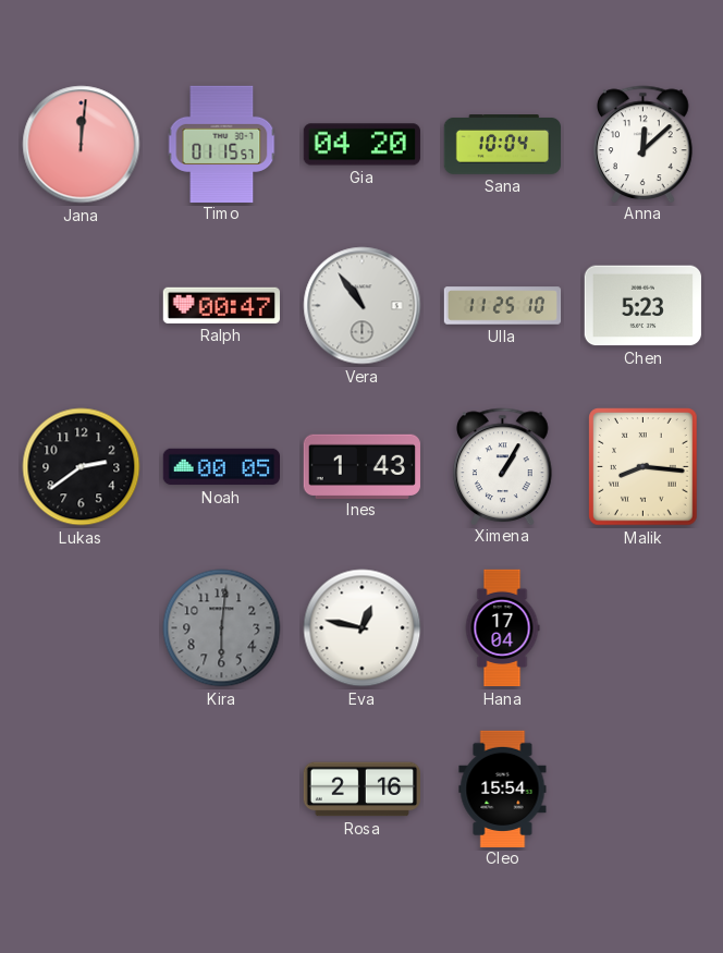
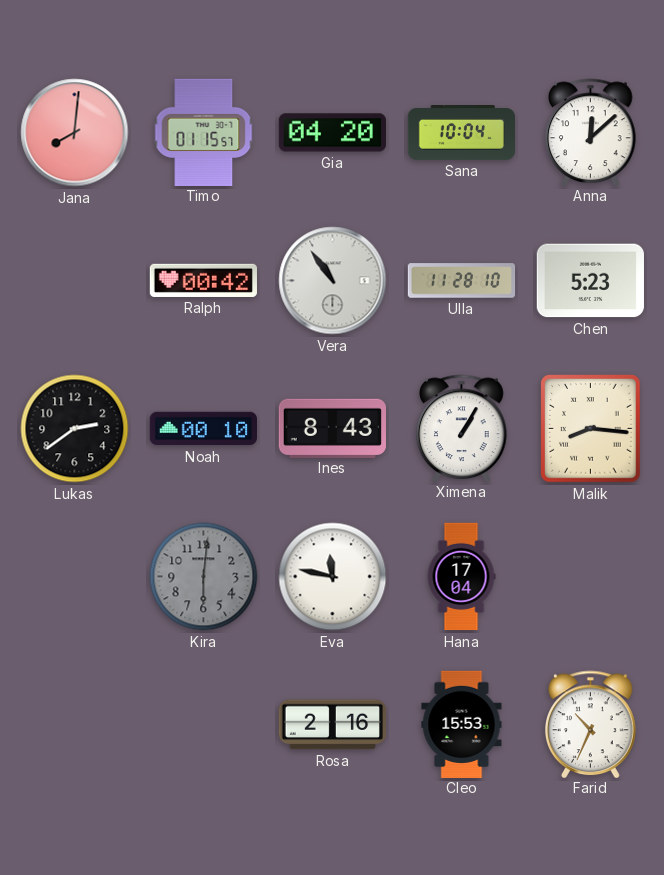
Jana: 12:01 -> 8:01
Ralph: 00:47 -> 00:42
Ulla: 11:25 -> 11:28
Noah: 00:05 -> 00:10
Ines: 1:43 -> 8:43
Eva: 12:47 -> 11:47
Cleo: 15:54 -> 15:53
Farid: none -> 10:34
